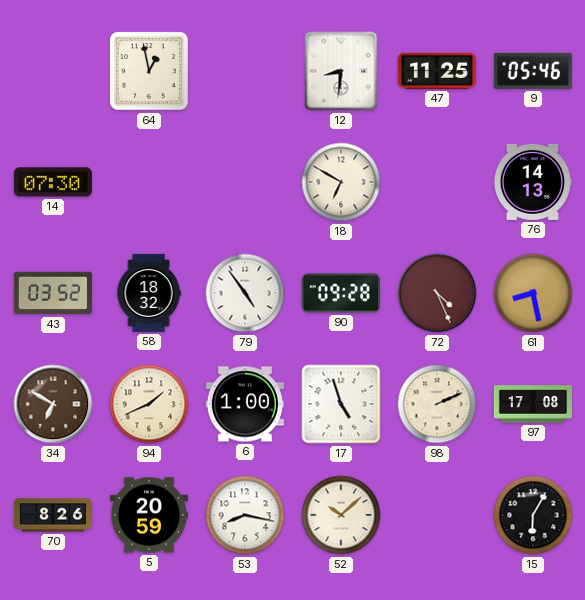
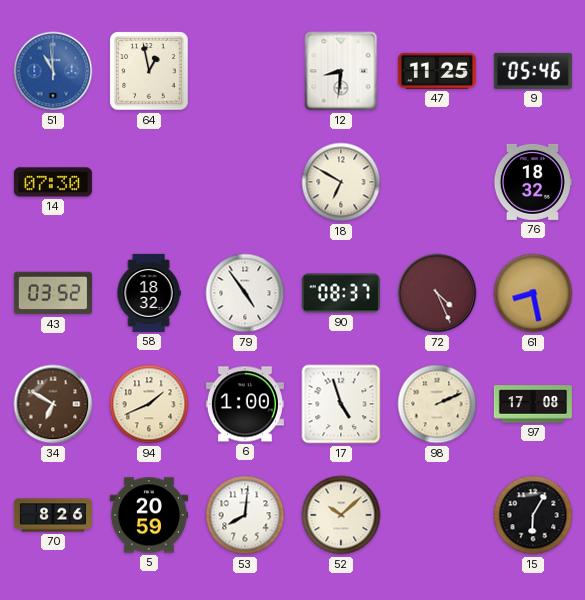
51: none -> 10:59
76: 14:13 -> 18:32
90: 09:28 -> 08:37
53: 8:17 -> 8:01
